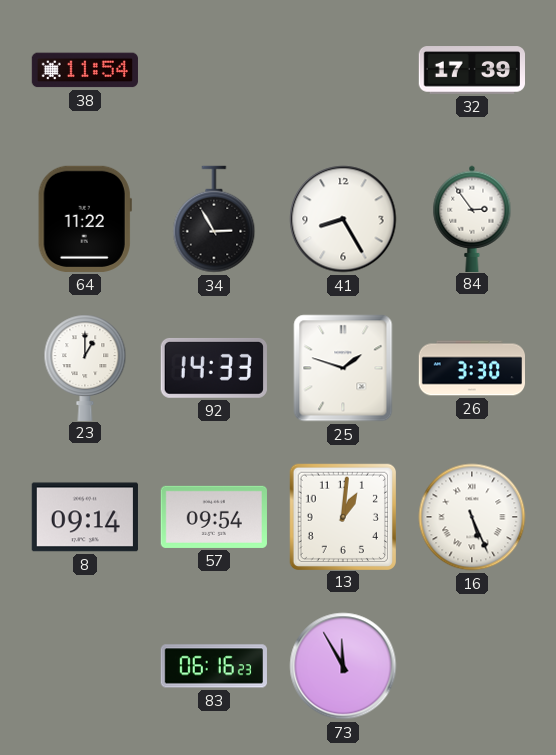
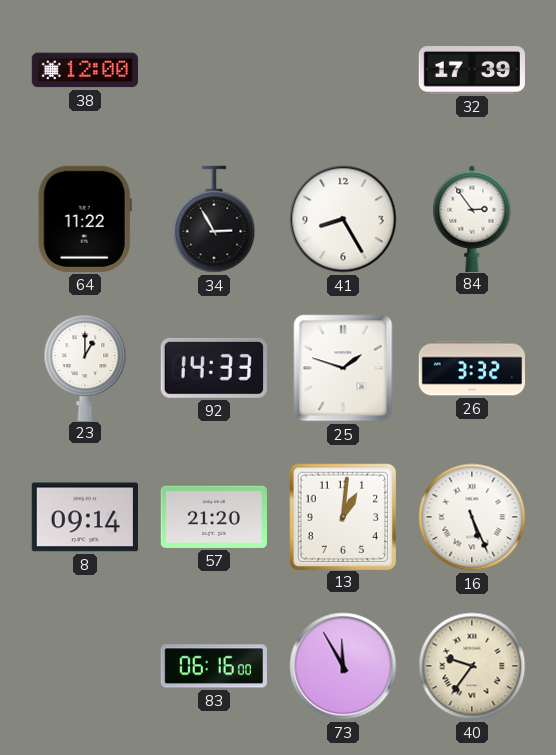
38: 11:54 -> 12:00
26: 3:30 -> 3:32
57: 09:54 -> 21:20
83: 06:16:23 -> 06:16:00
40: none -> 9:36
